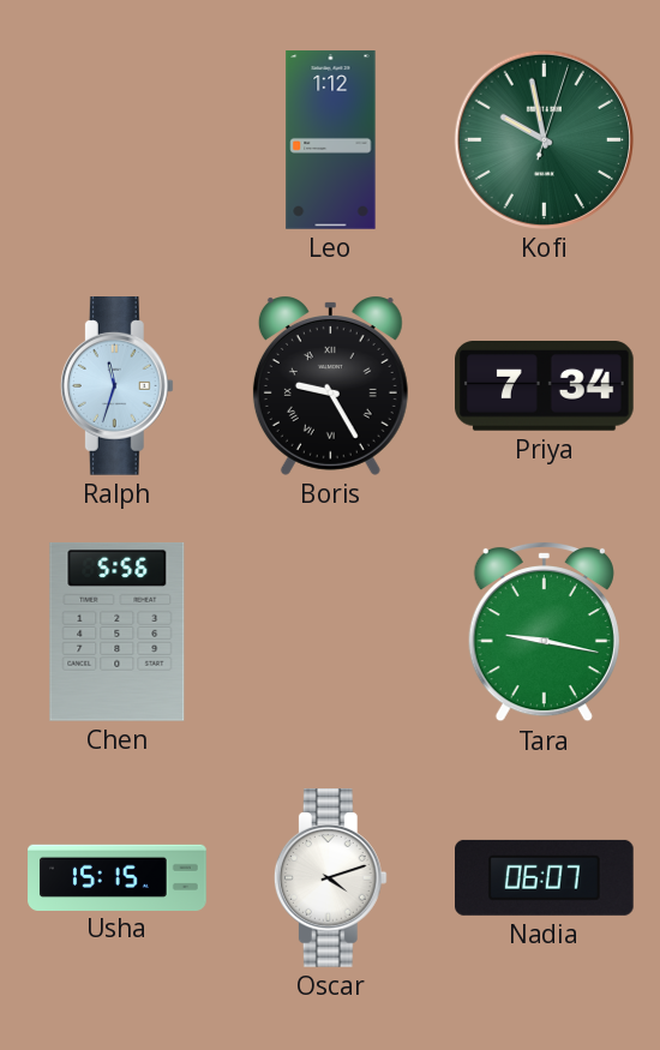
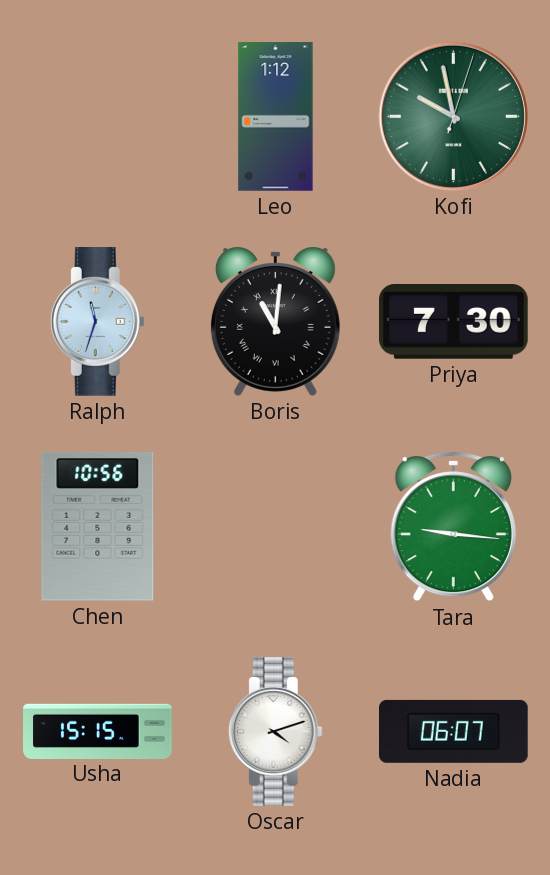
Boris: 9:25 -> 11:01
Priya: 7:34 -> 7:30
Chen: 5:56 -> 10:56
Tara: 9:17 -> 9:16
